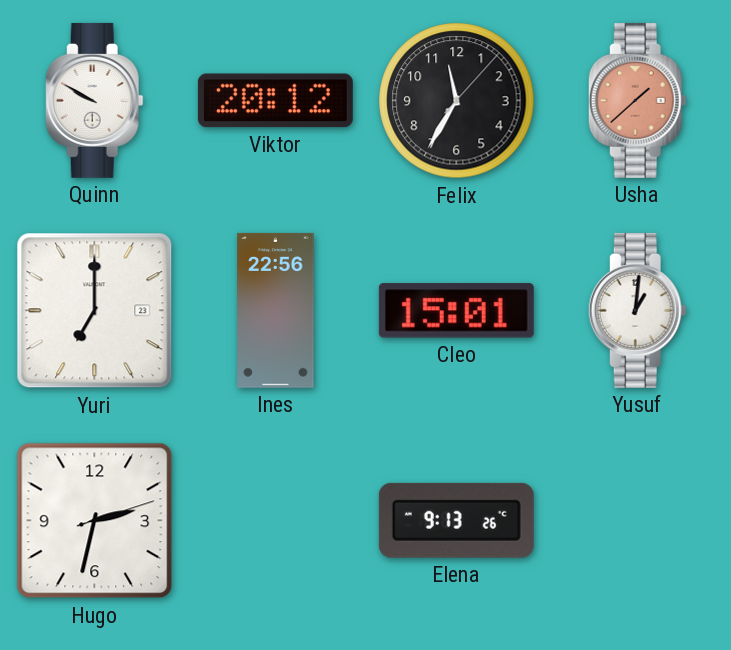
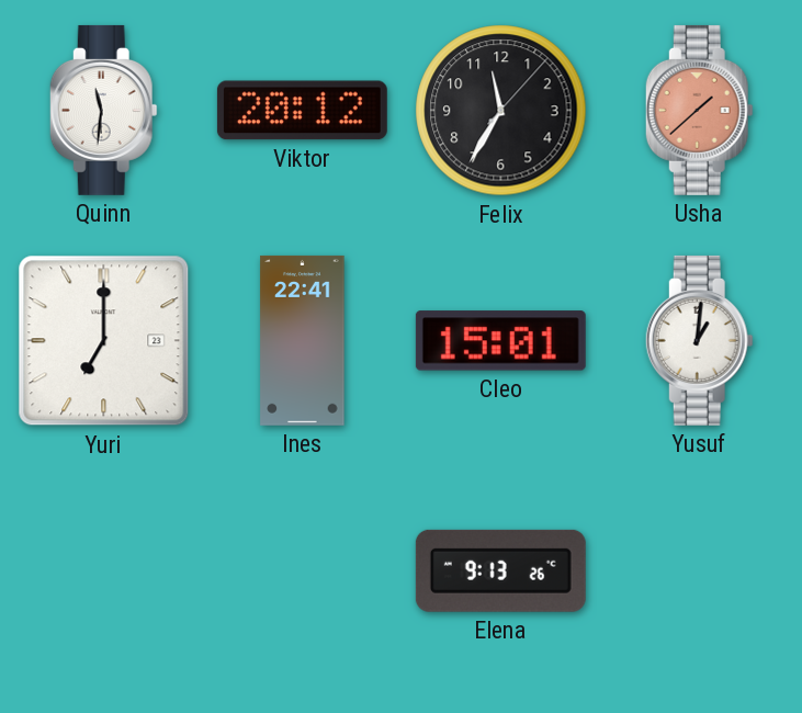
Quinn: 9:50 -> 11:31
Ines: 22:56 -> 22:41
Hugo: 2:32 -> none
